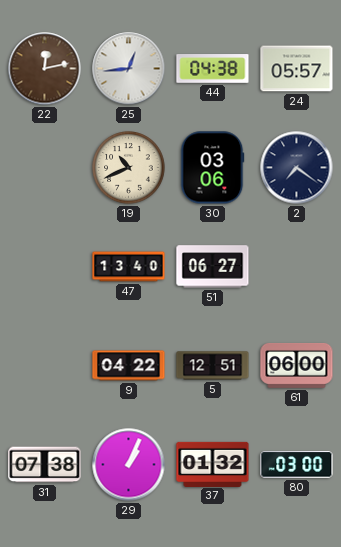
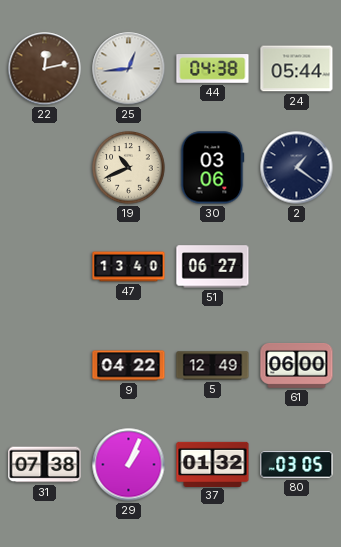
24: 05:57 -> 05:44
2: 7:21 -> 1:21
5: 12:51 -> 12:49
80: 03:00 -> 03:05
